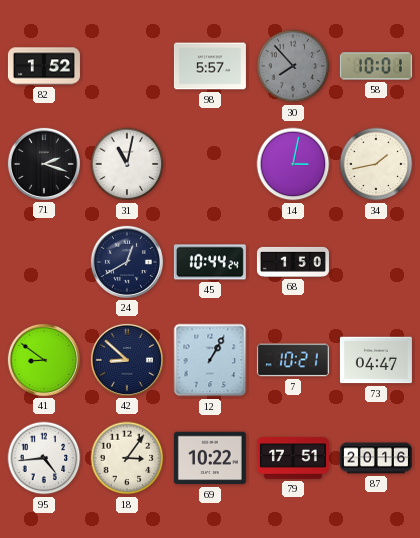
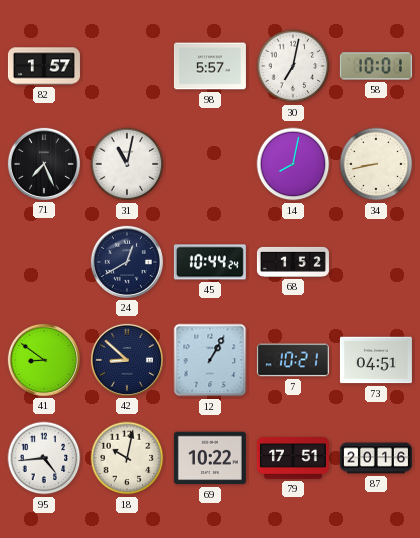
82: 1:52 -> 1:57
30: 7:53 -> 7:02
30 dial: grey -> white
71: 2:18 -> 7:26
14: 3:02 -> 8:02
34: 1:43 -> 8:43
68: 1:50 -> 1:52
73: 04:47 -> 04:51
18: 3:06 -> 10:02
